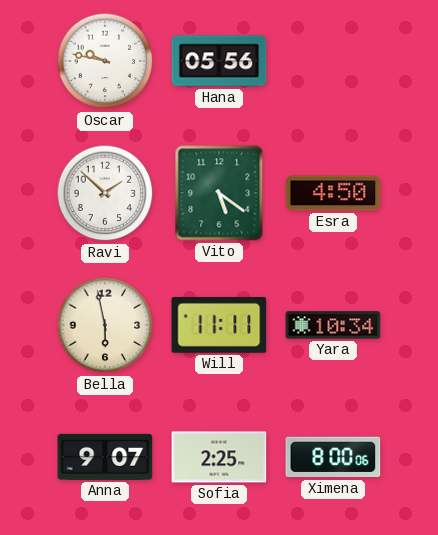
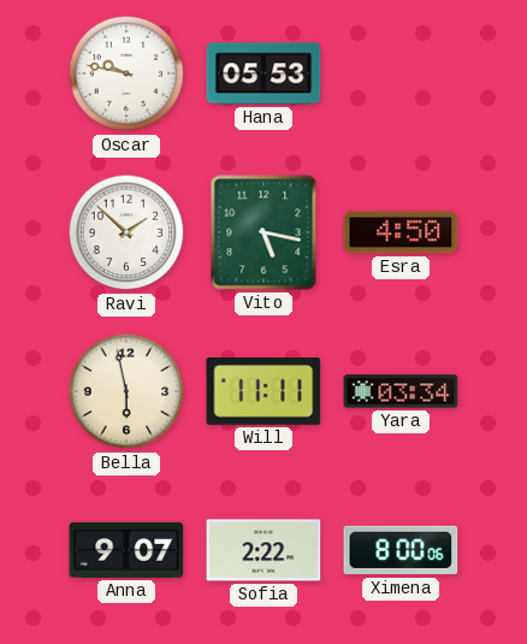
Hana: 05:56 -> 05:53
Vito: 5:21 -> 5:17
Yara: 10:34 -> 03:34
Sofia: 2:25 -> 2:22
